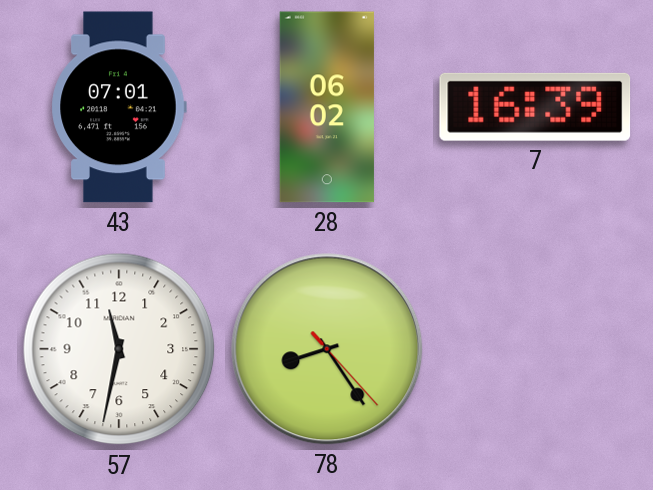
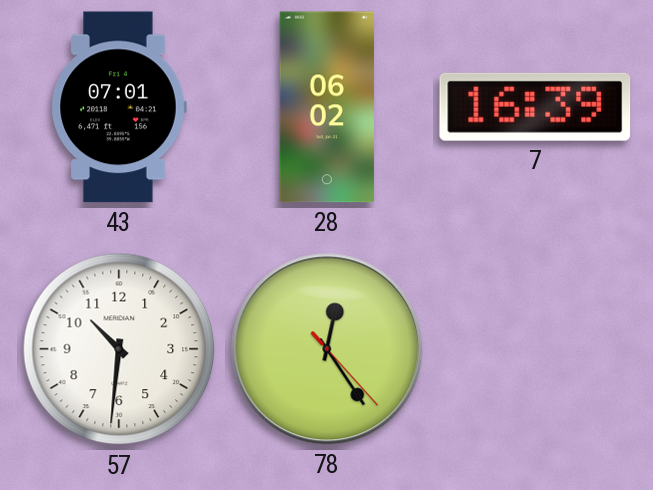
57: 11:32 -> 10:31
78: 8:24 -> 12:24
